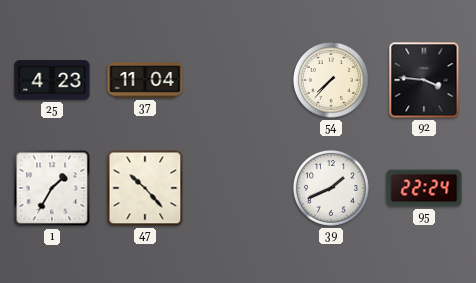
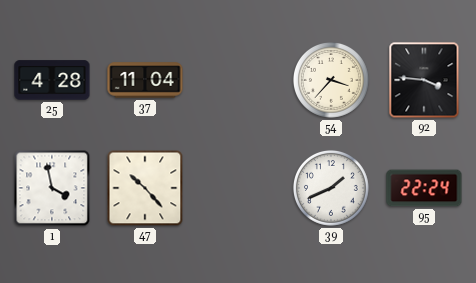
25: 4:23 -> 4:28
54: 7:37 -> 3:37
1: 1:35 -> 3:58
